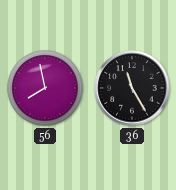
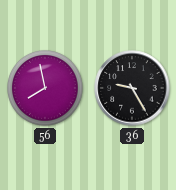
36: 11:25 -> 9:25
